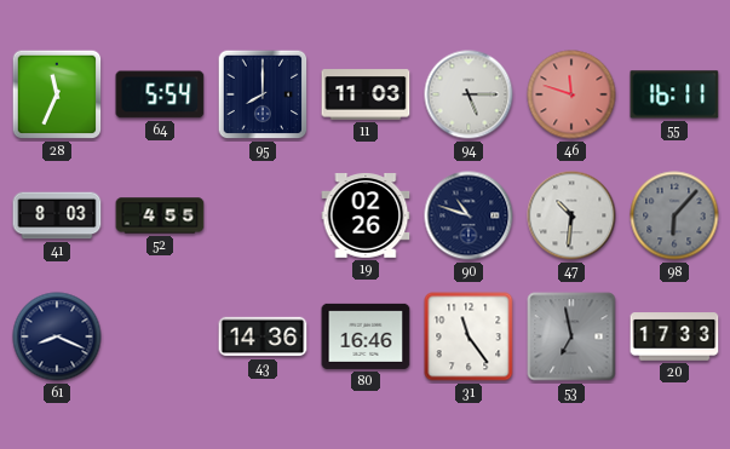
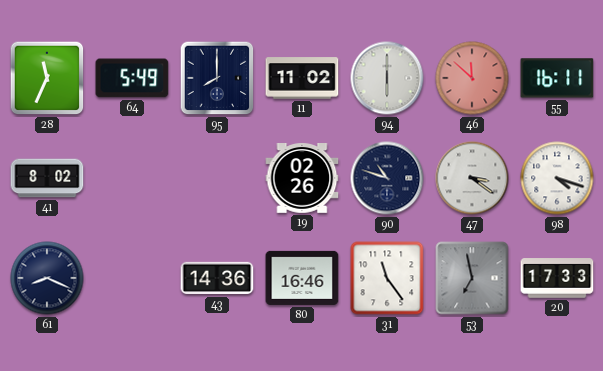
64: 5:54 -> 5:49
11: 11:03 -> 11:02
94: 5:15 -> 6:00
46: 11:48 -> 11:52
41: 8:03 -> 8:02
52: 4:55 -> none
47: 10:31 -> 3:21
98: 6:07 -> 4:18
98 dial: grey -> white
